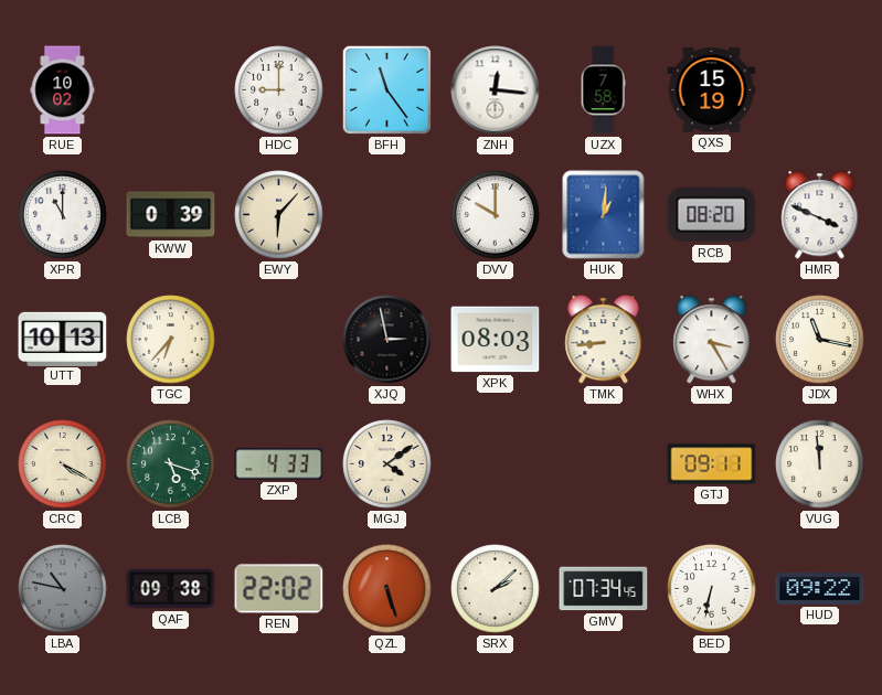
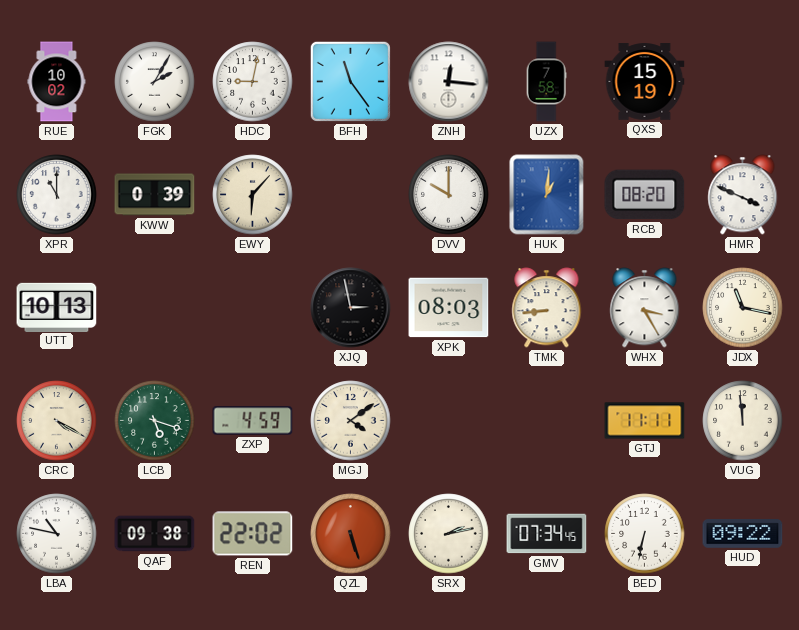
FGK: none -> 2:05
HDC: 9:00 -> 9:02
TGC: 6:37 -> none
ZXP: 4:33 -> 4:59
GTJ: 09:11 -> 11:11
LBA dial: grey -> white
SRX: 2:08 -> 2:13
